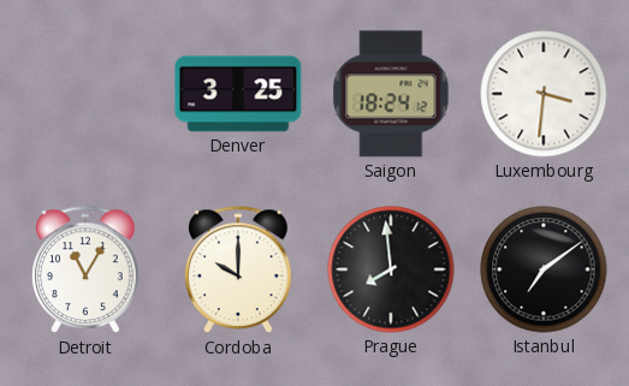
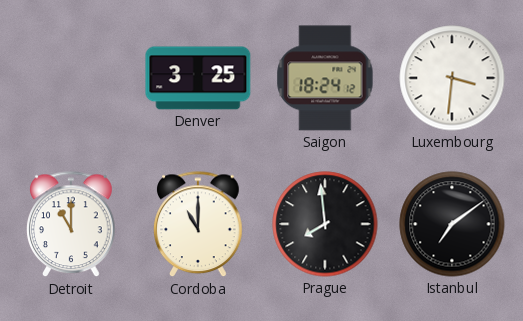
Detroit: 11:05 -> 11:00
Cordoba: 10:00 -> 11:00
